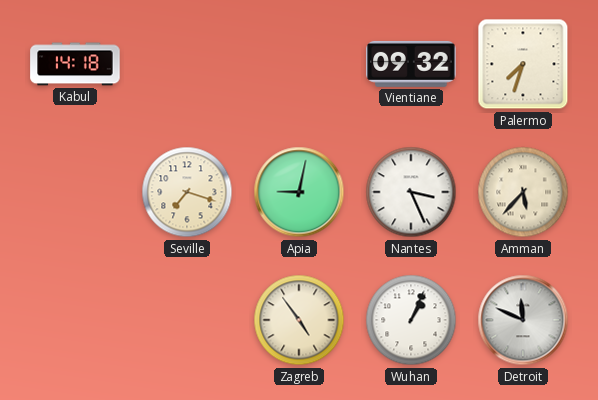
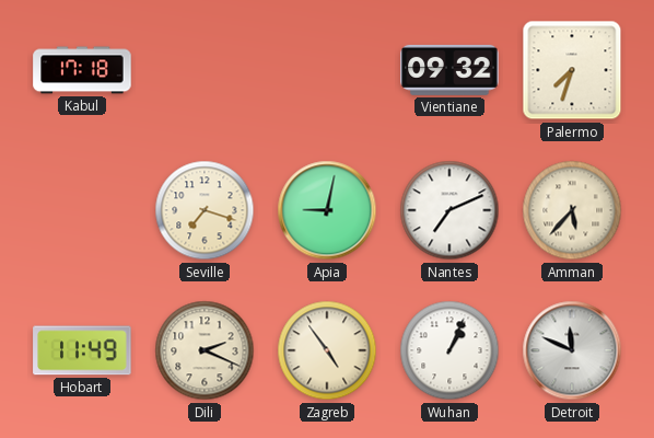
Kabul: 14:18 -> 17:18
Nantes: 3:26 -> 7:11
Hobart: none -> 11:49
Dili: none -> 2:19
